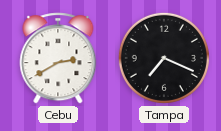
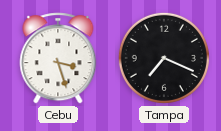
Cebu: 2:40 -> 3:27
